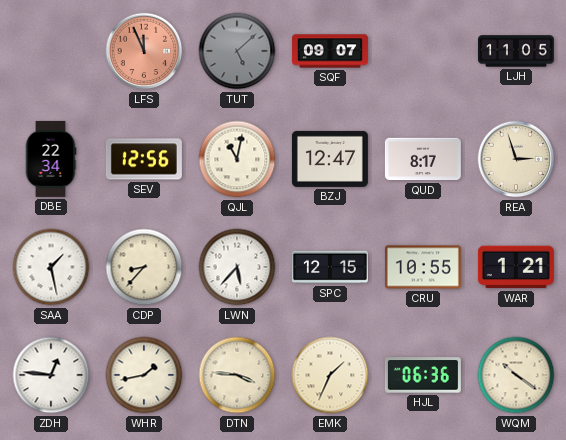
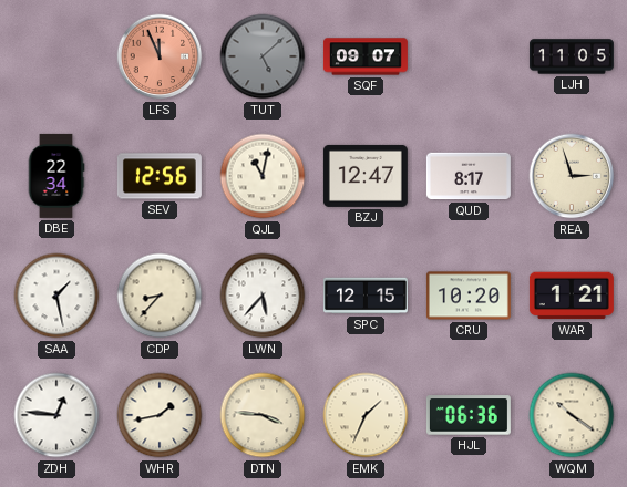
CRU: 10:55 -> 10:20
